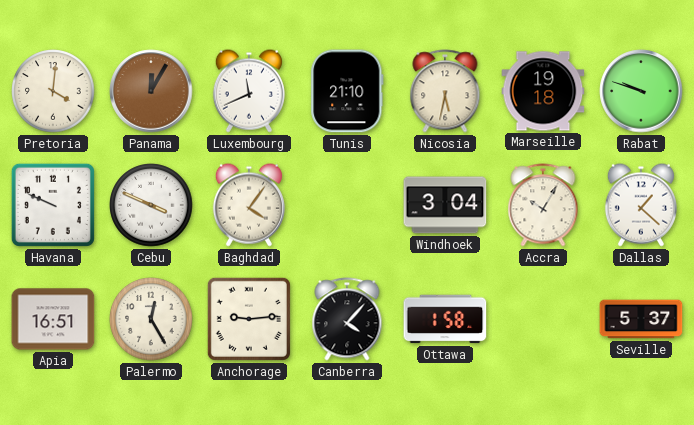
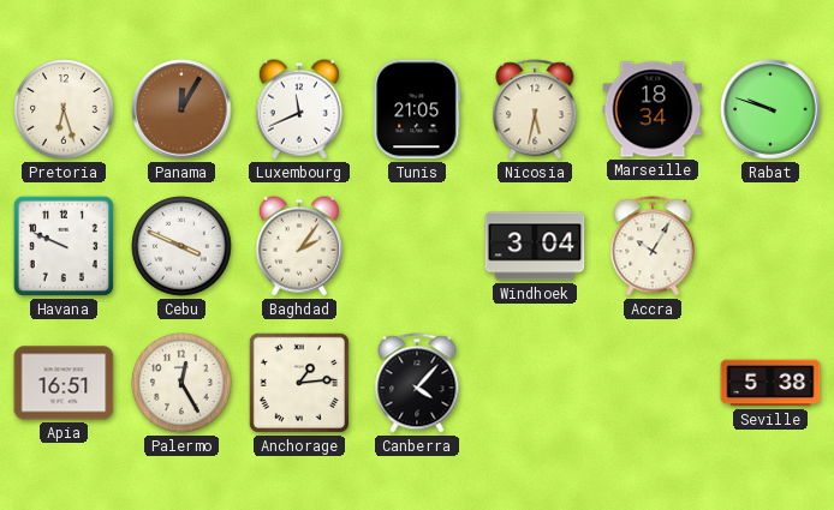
Pretoria: 4:01 -> 6:27
Tunis: 21:10 -> 21:05
Marseille: 19:18 -> 18:34
Baghdad: 4:06 -> 2:06
Dallas: 1:22 -> none
Anchorage: 9:14 -> 1:14
Ottawa: 1:58 -> none
Seville: 5:37 -> 5:38
